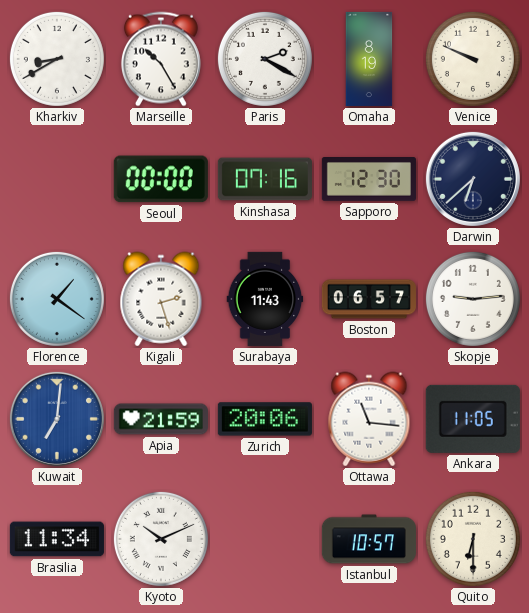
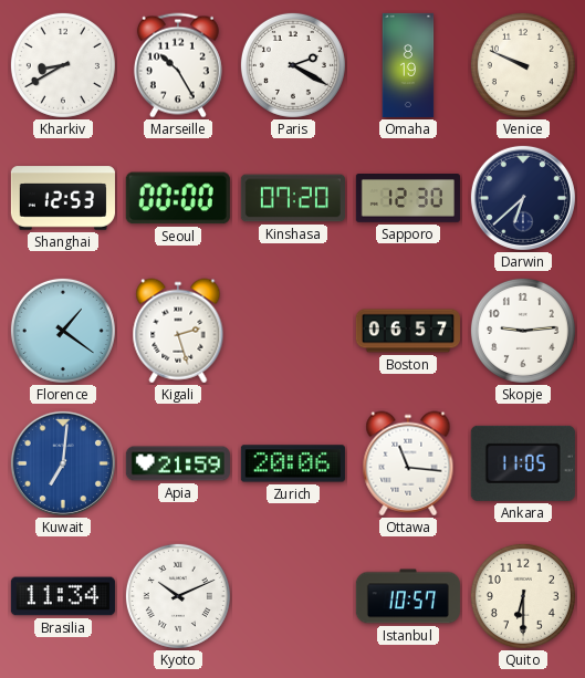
Shanghai: none -> 12:53
Kinshasa: 07:16 -> 07:20
Surabaya: 11:43 -> none
